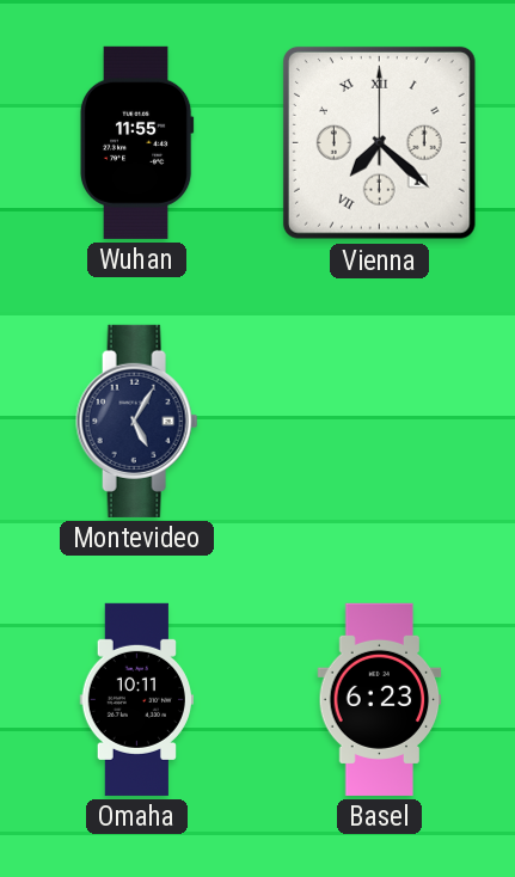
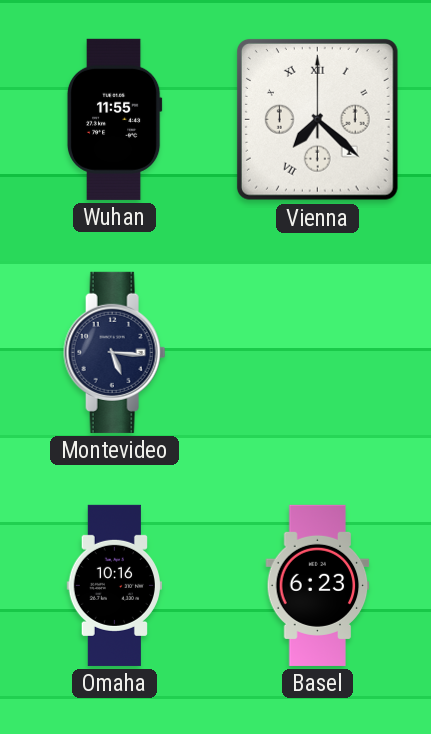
Montevideo: 5:05 -> 5:16
Omaha: 10:11 -> 10:16
